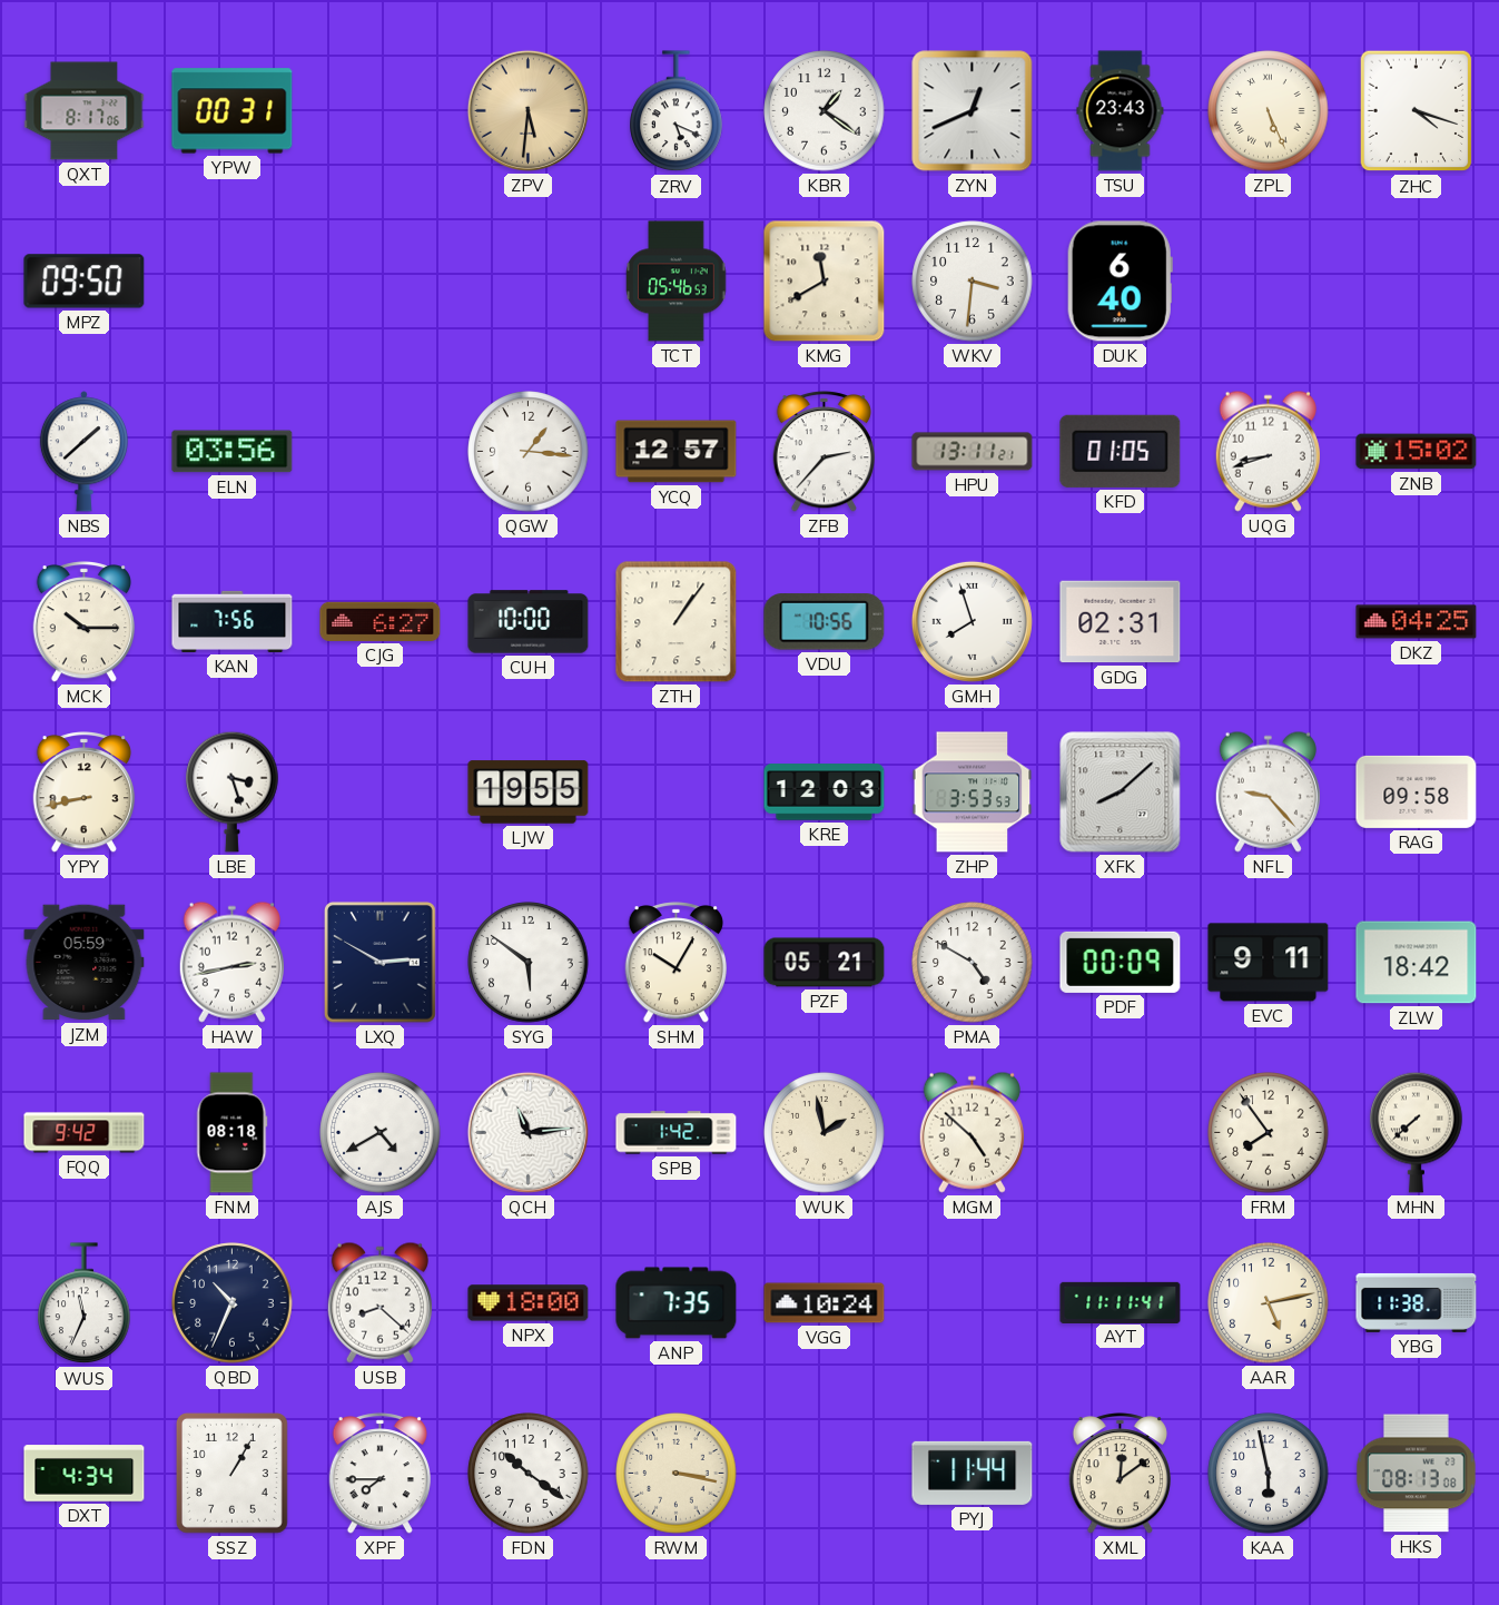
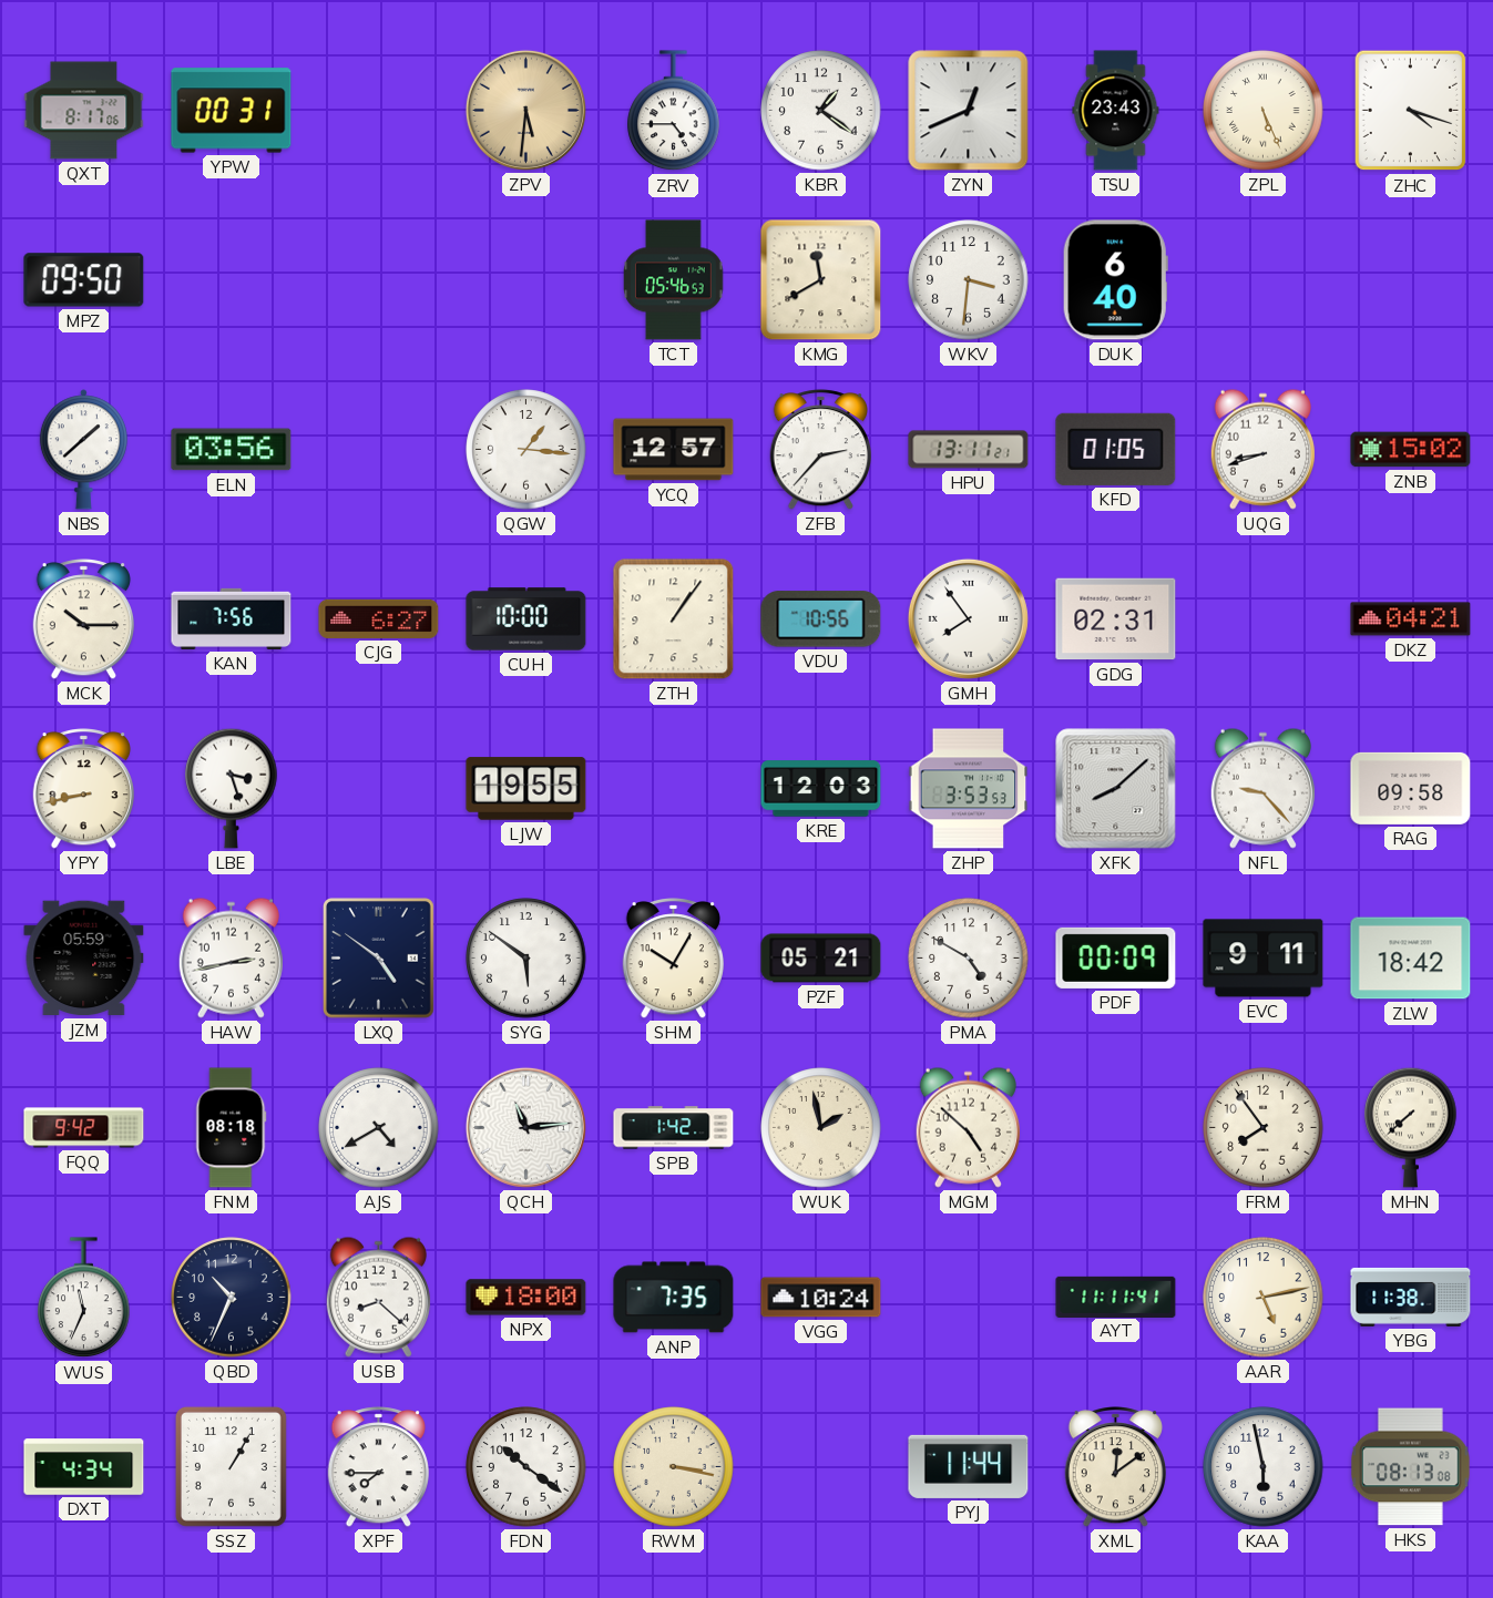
ZRV: 5:19 -> 4:45
GMH: 7:57 -> 7:54
DKZ: 04:25 -> 04:21
LXQ: 2:50 -> 4:51
